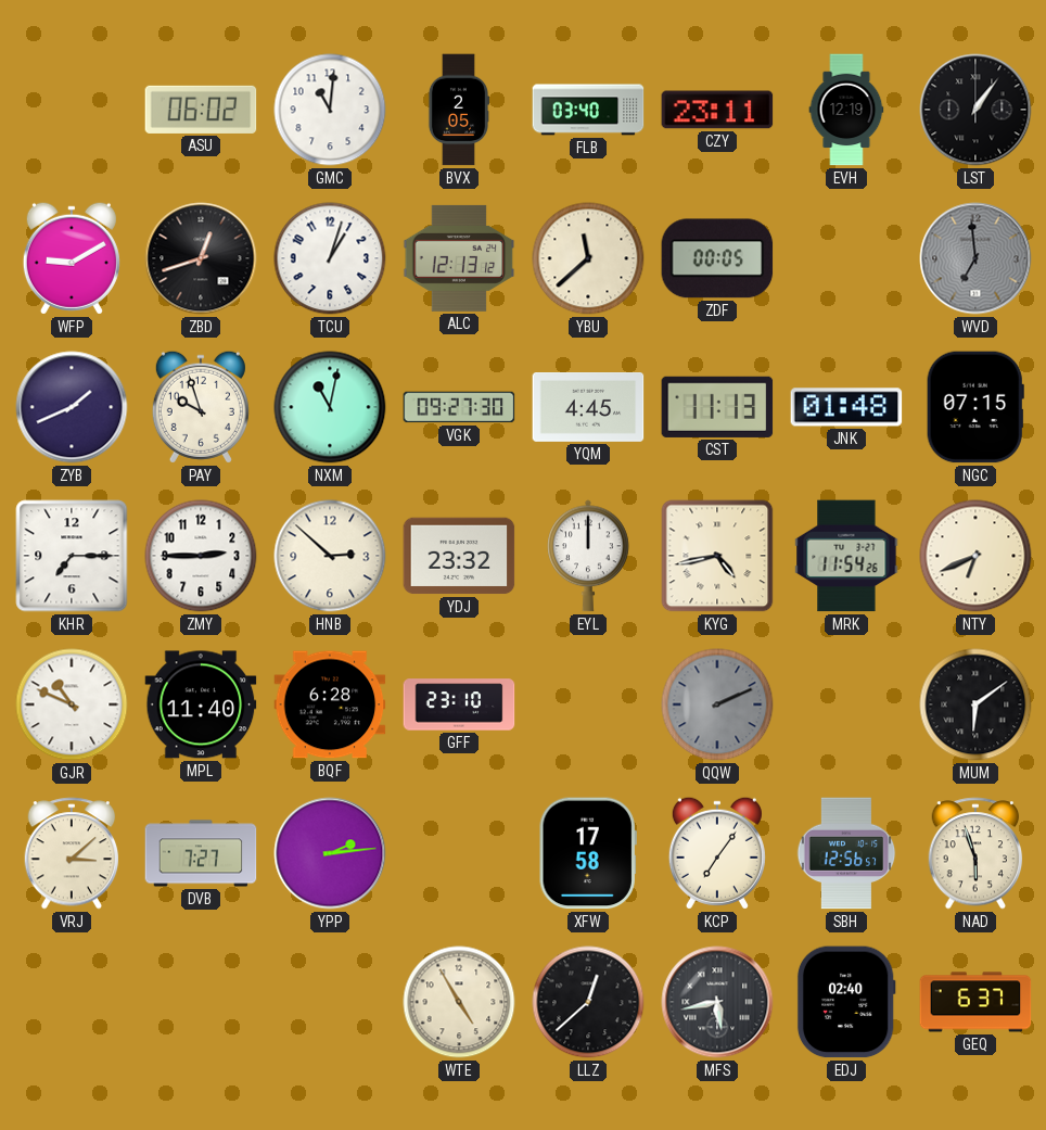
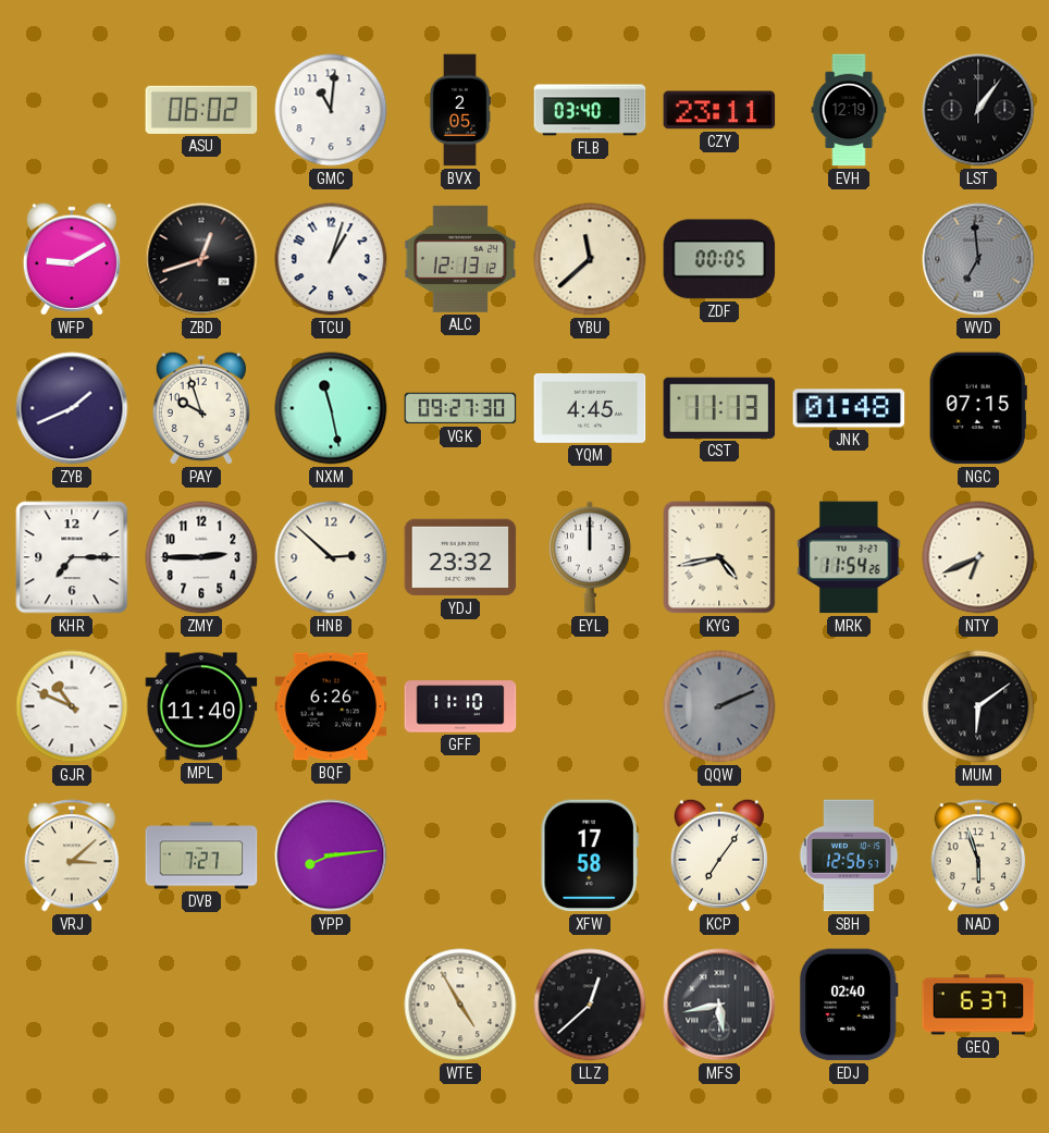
NXM: 11:02 -> 11:28
BQF: 6:28 -> 6:26
GFF: 23:10 -> 11:10
YPP: 2:14 -> 8:14
